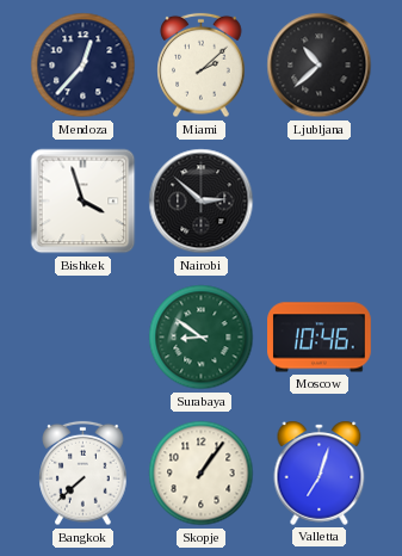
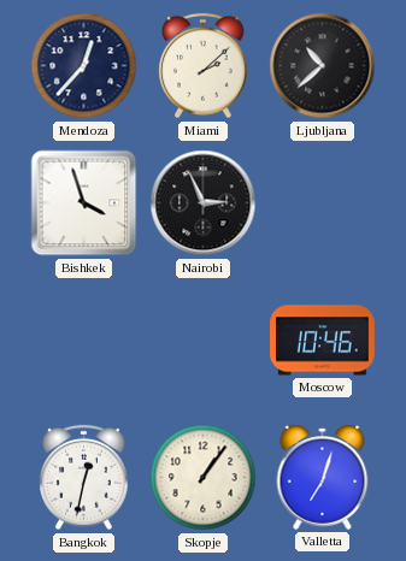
Nairobi: 2:52 -> 2:56
Surabaya: 8:51 -> none
Bangkok: 7:38 -> 12:32
